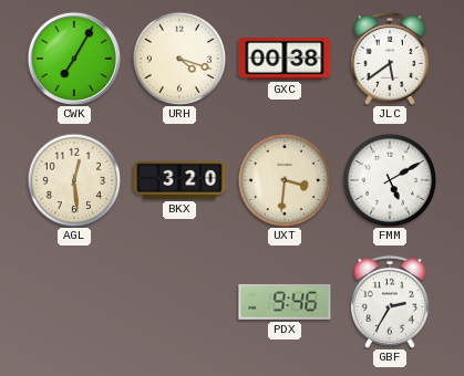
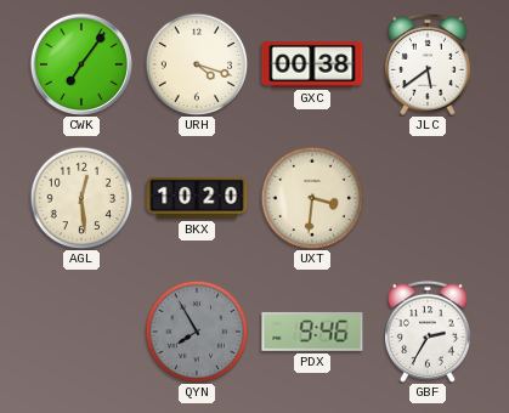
CWK: 7:05 -> 7:06
BKX: 3:20 -> 10:20
FMM: 5:10 -> none
QYN: none -> 7:55
